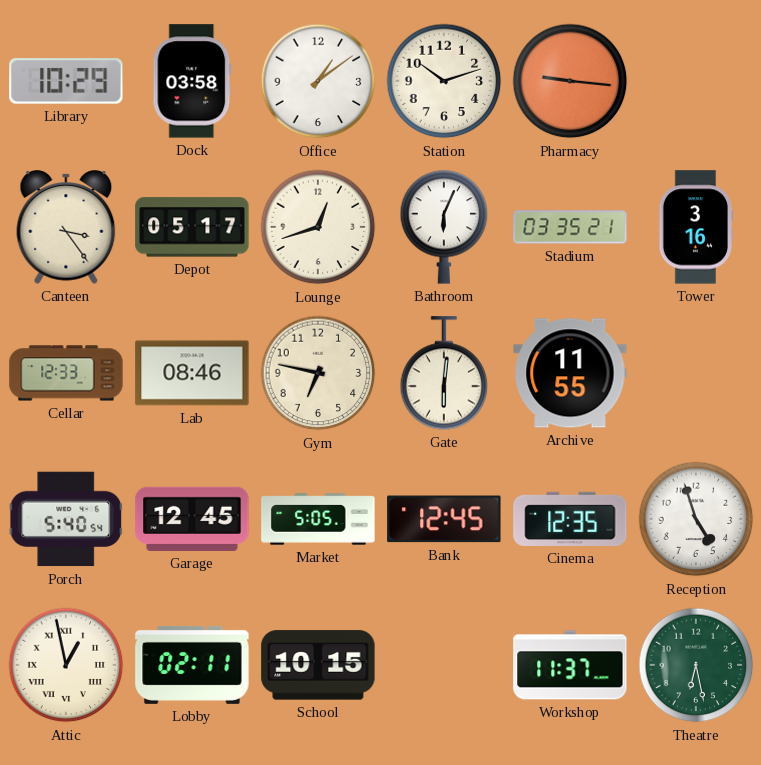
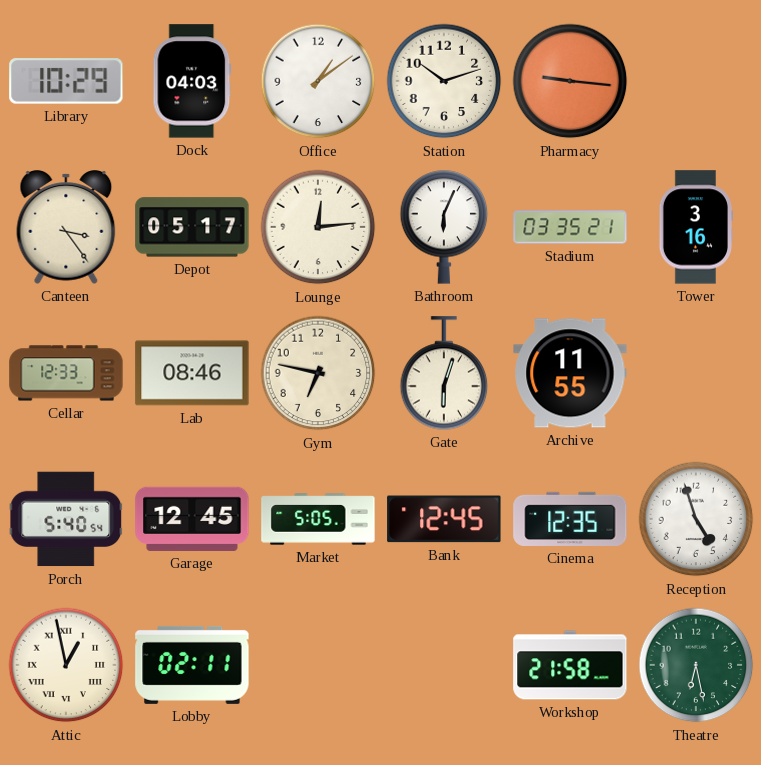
Dock: 03:58 -> 04:03
Lounge: 12:42 -> 12:14
Gate: 6:01 -> 6:03
School: 10:15 -> none
Workshop: 11:37 -> 21:58
